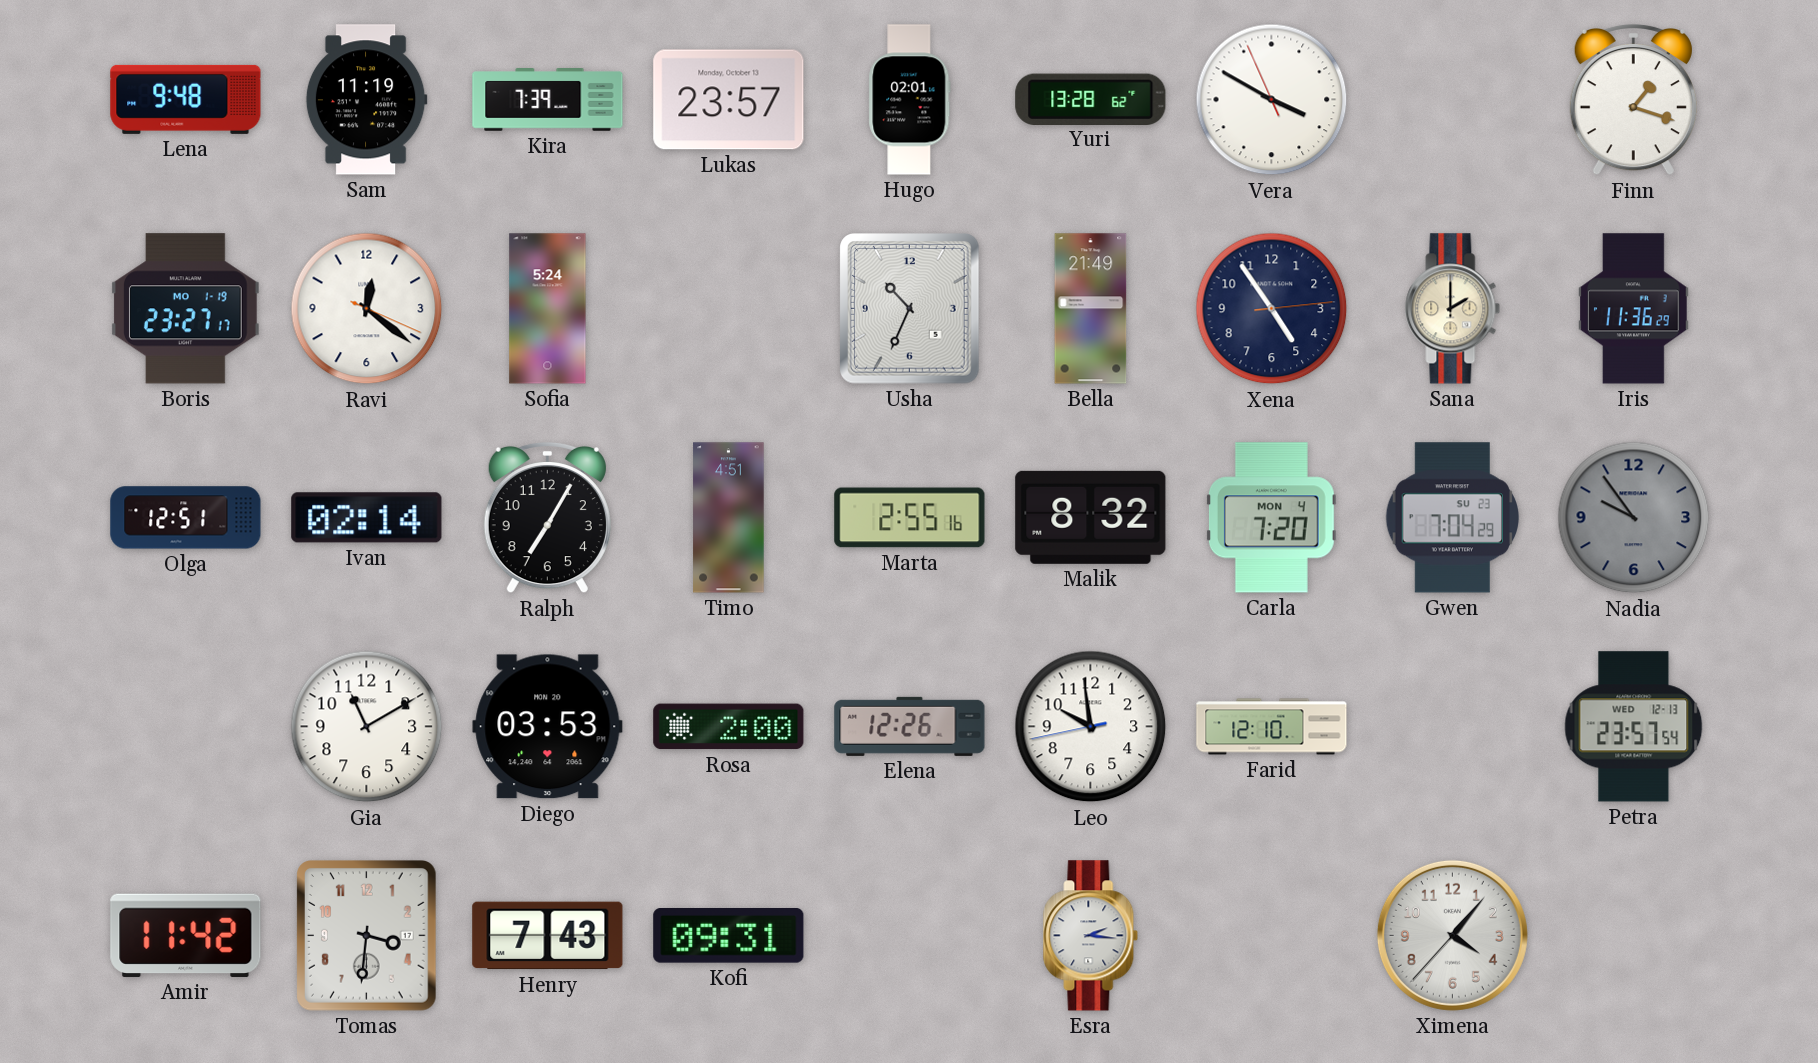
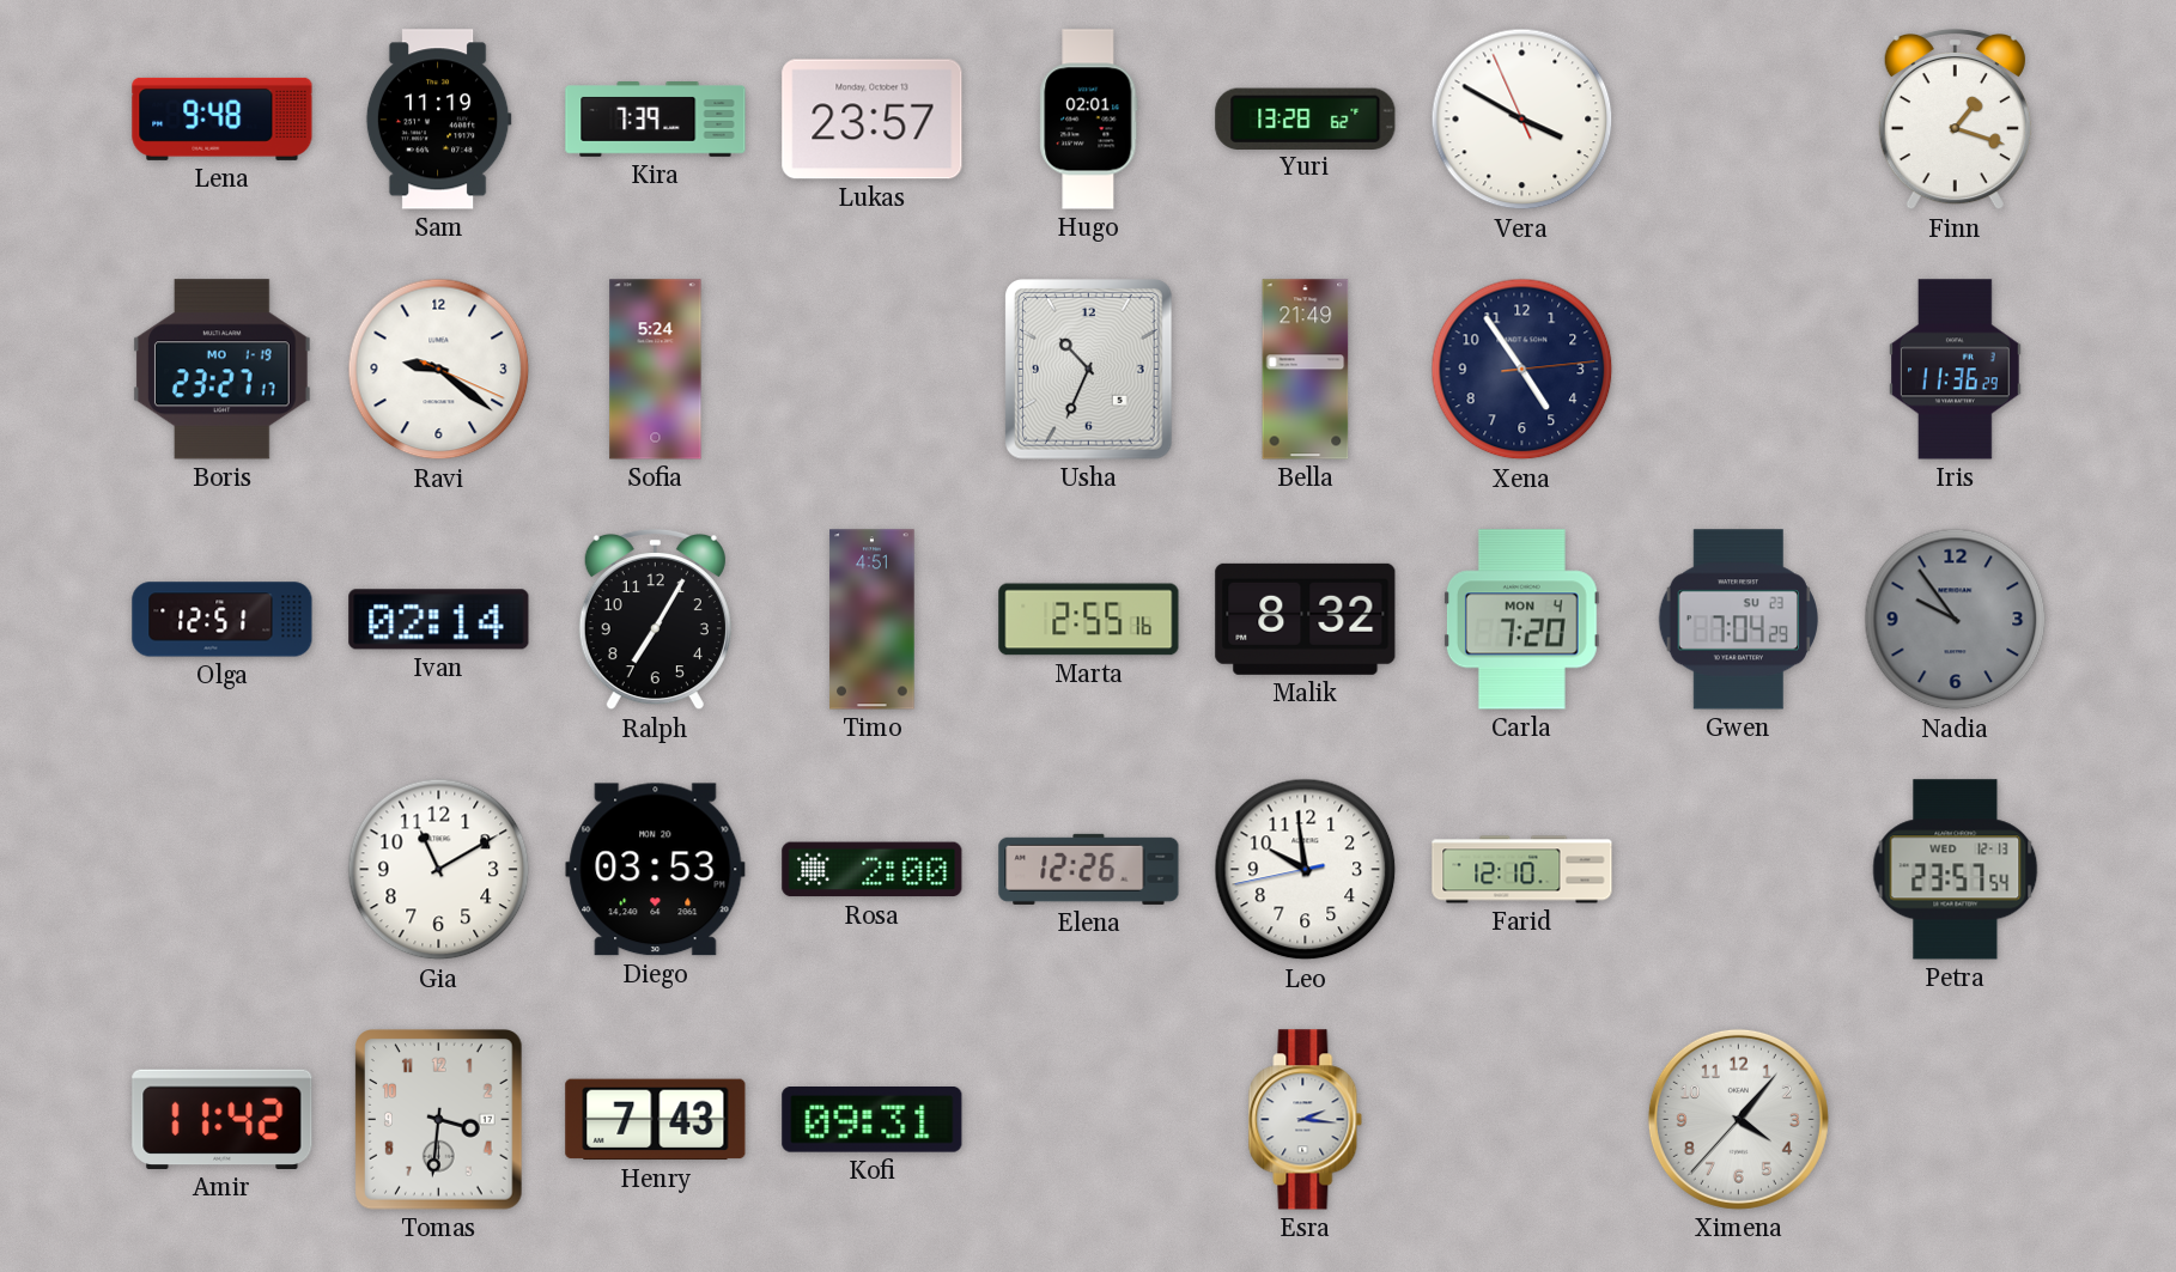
Ravi: 12:21 -> 9:21
Sana: 2:00 -> none
